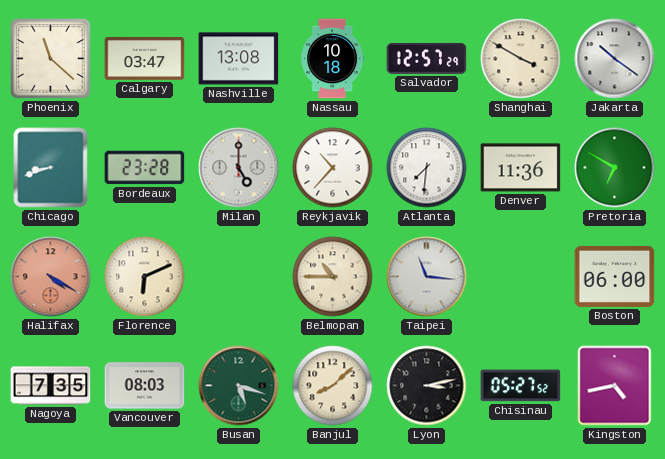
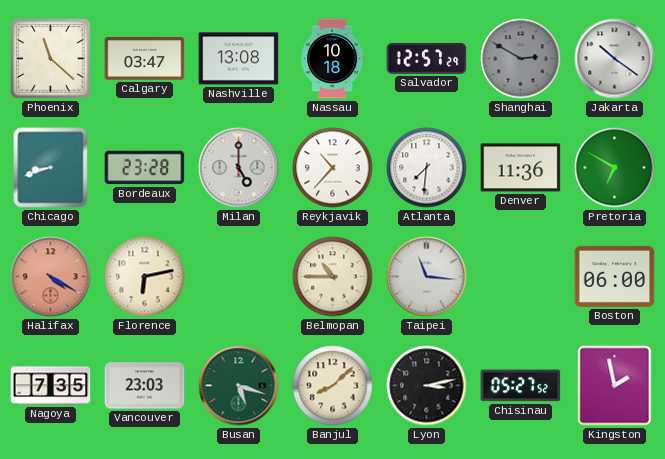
Shanghai: 3:50 -> 2:50
Shanghai dial: cream -> grey
Florence: 6:11 -> 6:13
Vancouver: 08:03 -> 23:03
Kingston: 4:43 -> 1:58
